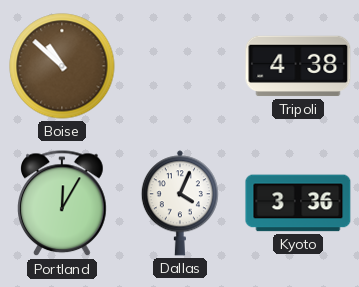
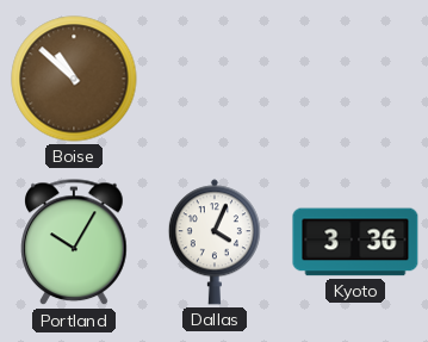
Tripoli: 4:38 -> none
Portland: 12:05 -> 10:05
